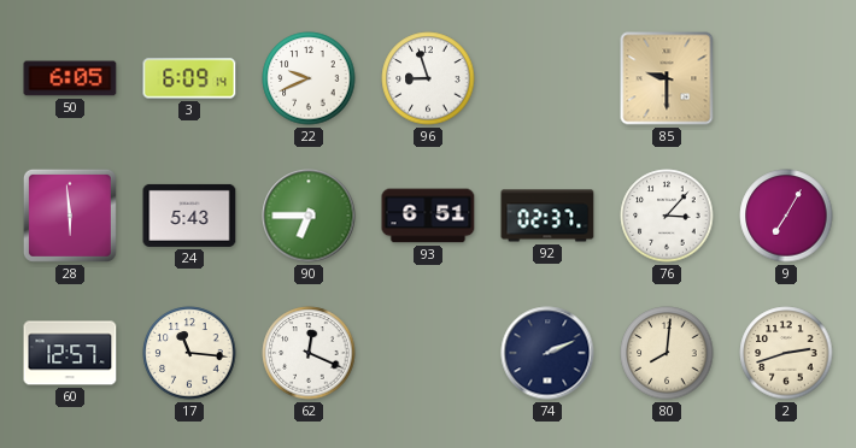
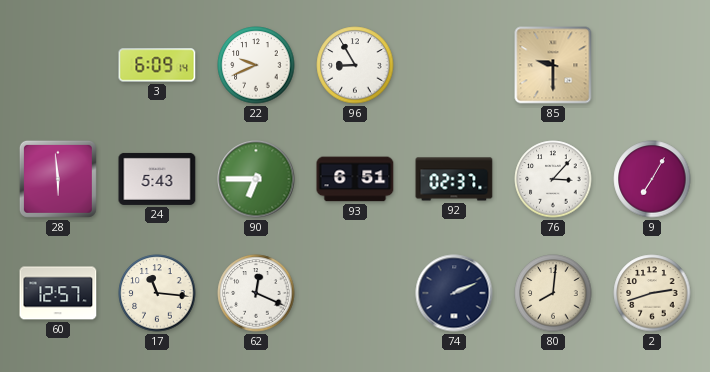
50: 6:05 -> none
96: 8:57 -> 8:55
